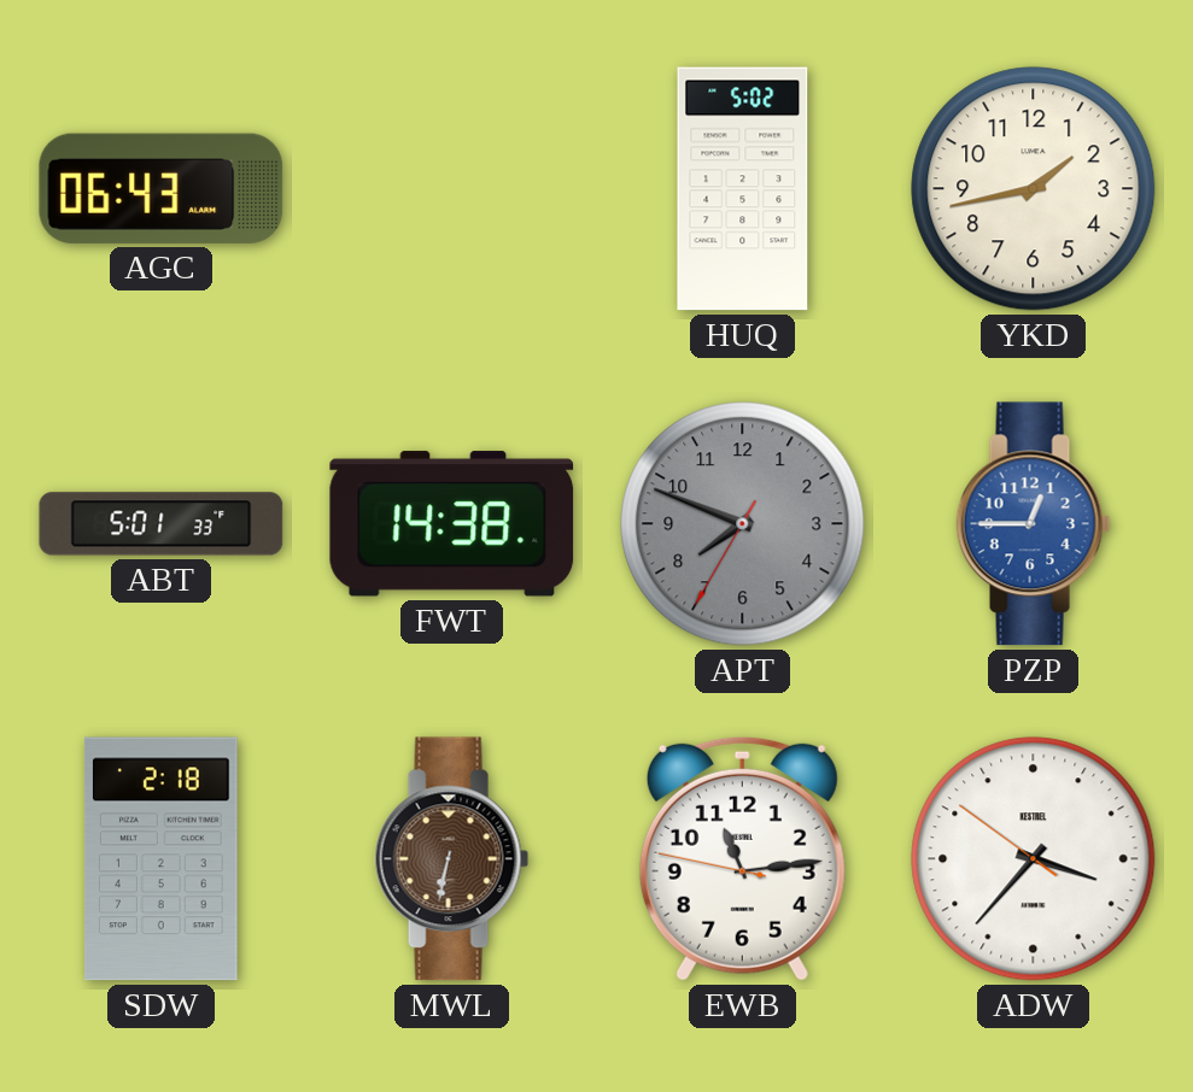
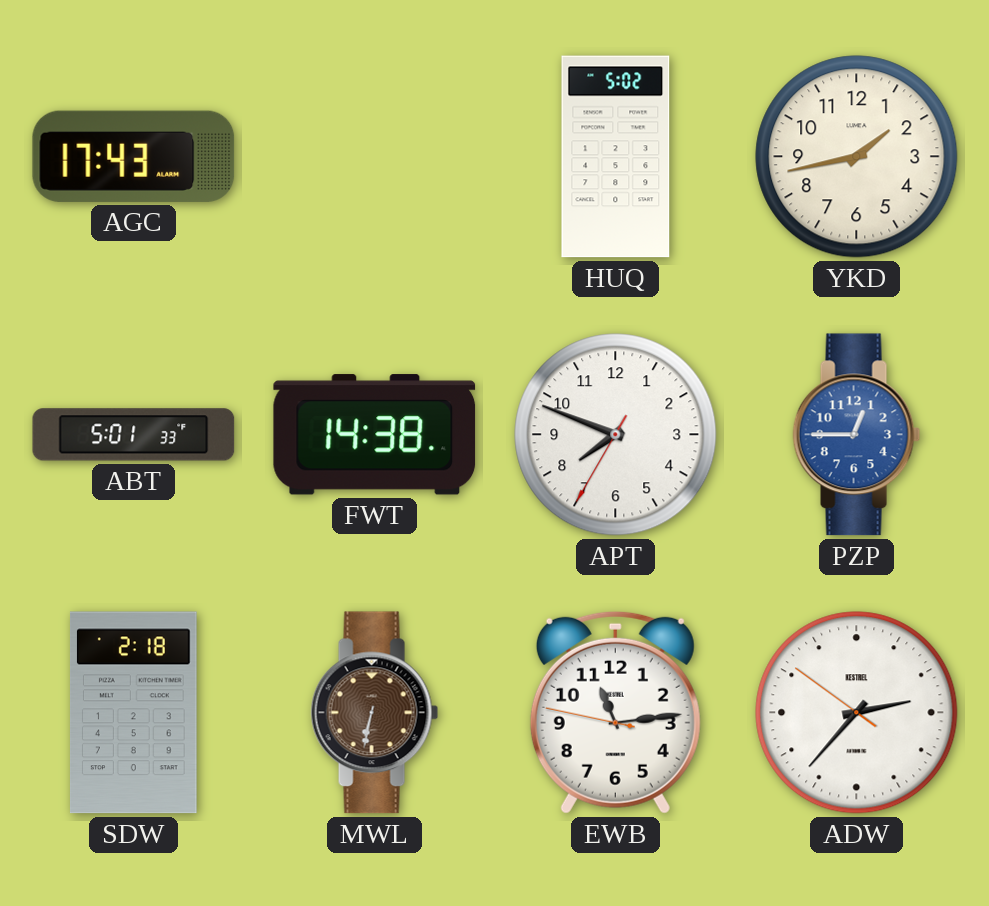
AGC: 06:43 -> 17:43
APT dial: grey -> white
ADW: 3:36 -> 2:36
